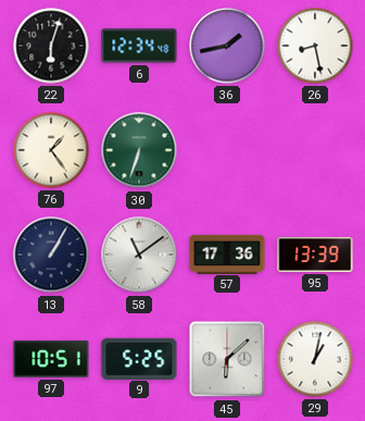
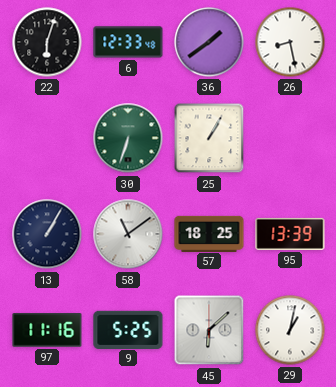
6: 12:34 -> 12:33
36: 1:43 -> 1:39
76: 1:24 -> none
25: none -> 1:05
57: 17:36 -> 18:25
97: 10:51 -> 11:16
